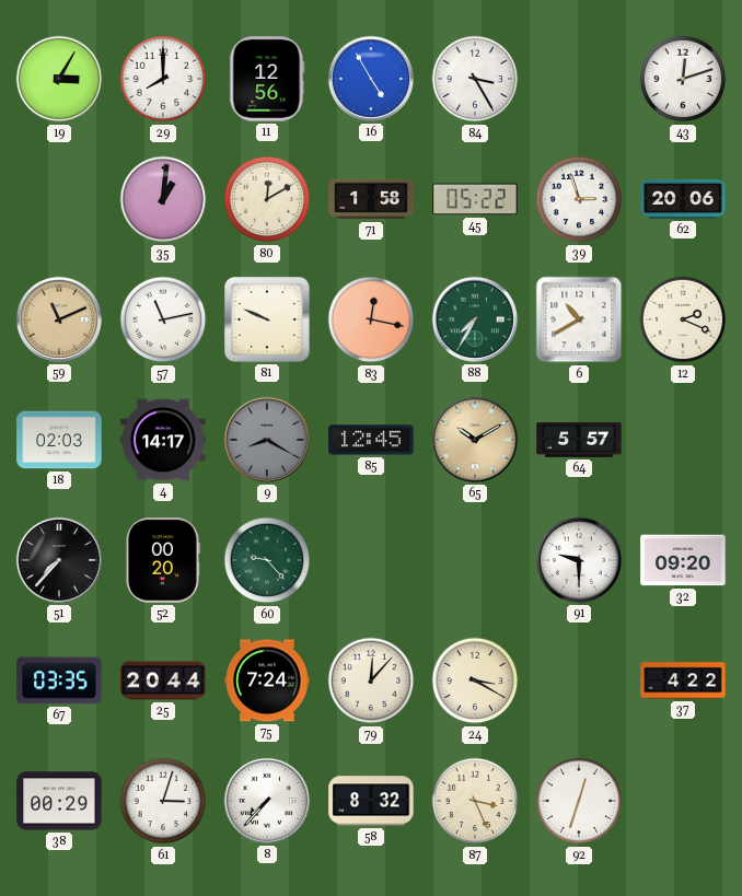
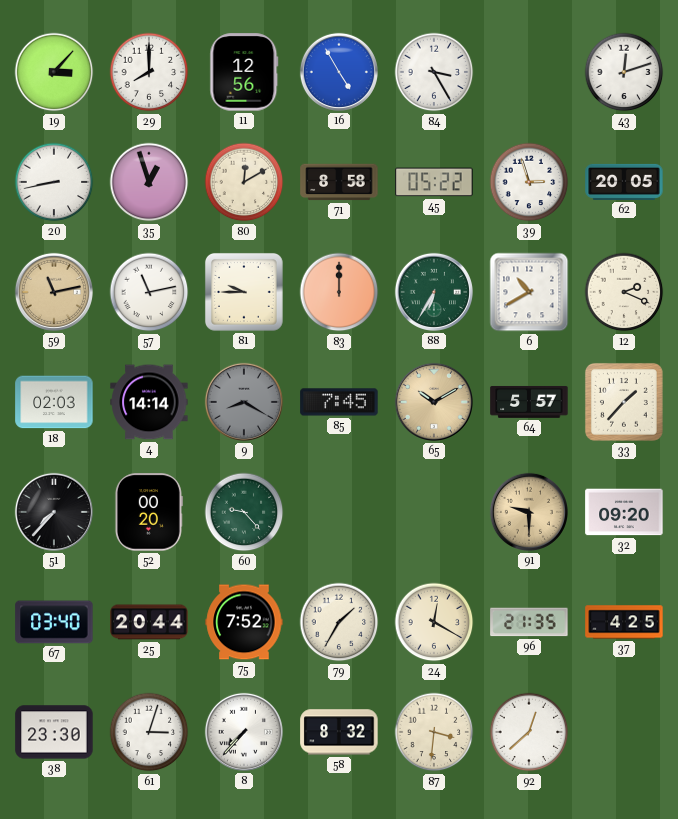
19: 3:05 -> 3:07
20: none -> 8:43
35: 1:01 -> 12:57
71: 1:58 -> 8:58
62: 20:06 -> 20:05
59: 11:11 -> 11:13
81: 9:49 -> 9:45
83: 12:17 -> 12:00
88: 7:35 -> 6:35
4: 14:17 -> 14:14
85: 12:45 -> 7:45
33: none -> 1:37
91 dial: white -> champagne
67: 03:35 -> 03:40
75: 7:24 -> 7:52
79: 12:07 -> 1:35
24: 3:20 -> 12:20
96: none -> 21:35
37: 4:22 -> 4:25
38: 00:29 -> 23:30
87: 3:26 -> 3:31
92: 12:33 -> 12:38
